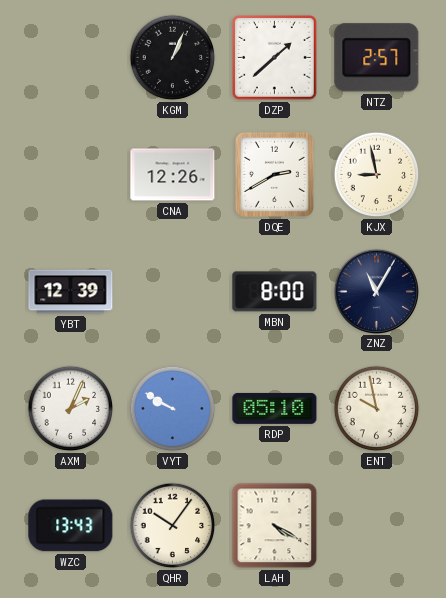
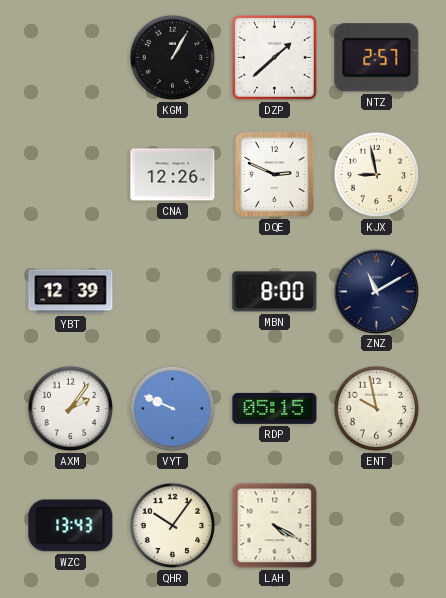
KGM: 1:04 -> 1:05
DQE: 2:40 -> 2:49
ZNZ: 11:05 -> 11:10
AXM: 2:04 -> 2:06
VYT: 9:50 -> 9:49
RDP: 05:10 -> 05:15
